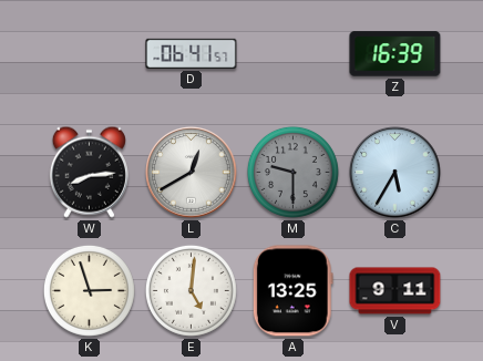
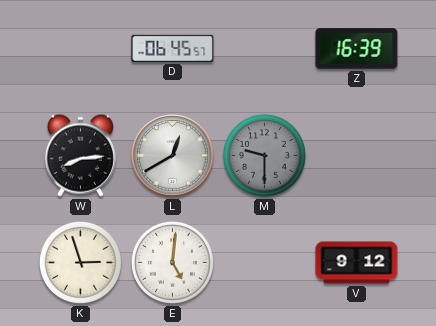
D: 06:41 -> 06:45
C: 5:35 -> none
A: 13:25 -> none
V: 9:11 -> 9:12
